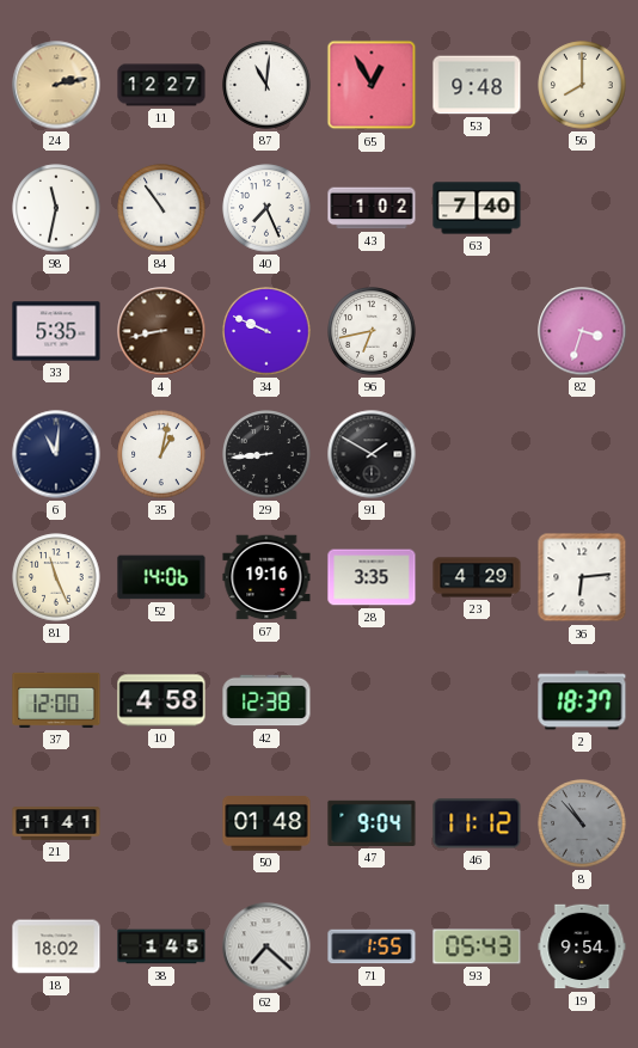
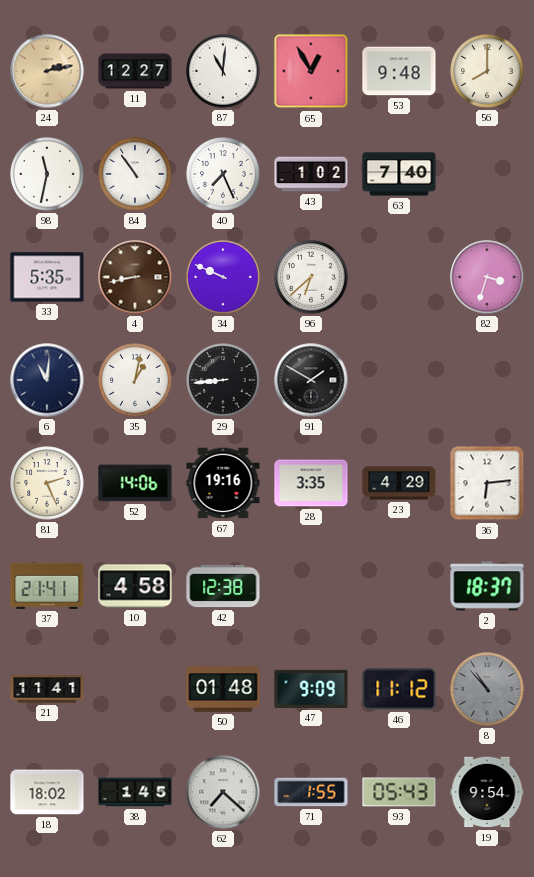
96: 6:43 -> 6:38
81: 11:26 -> 2:26
37: 12:00 -> 21:41
47: 9:04 -> 9:09
